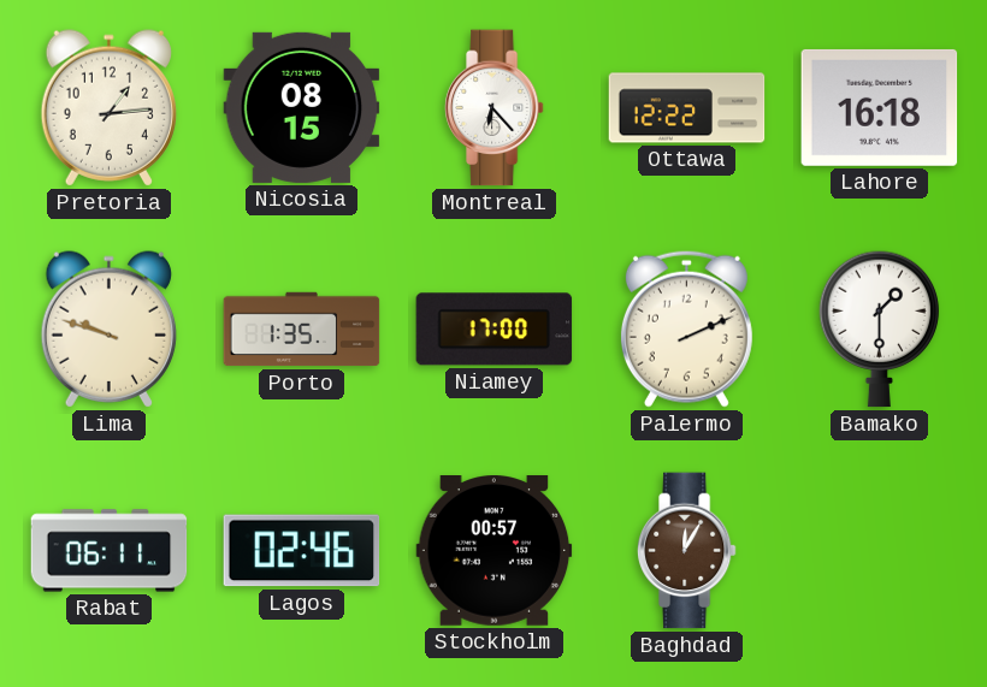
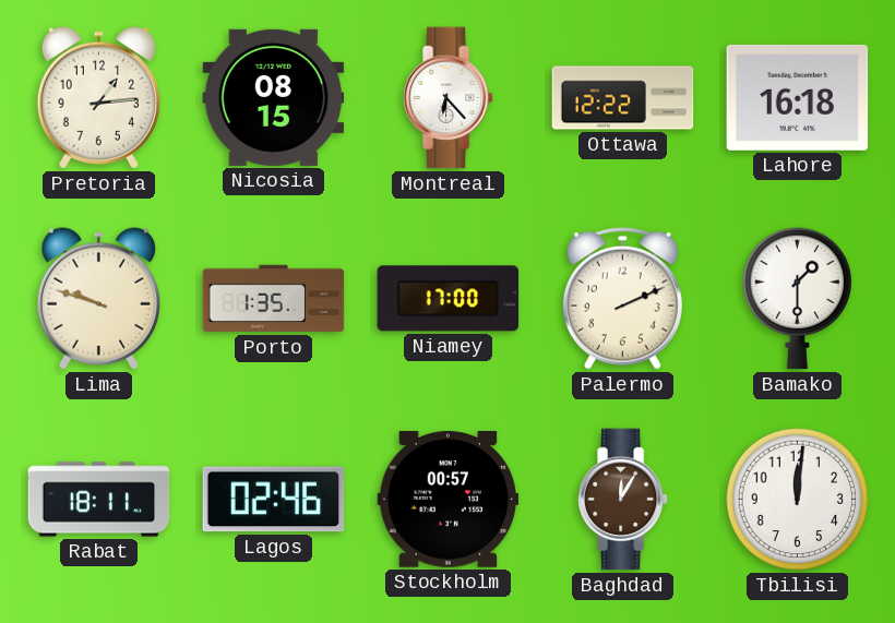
Rabat: 06:11 -> 18:11
Tbilisi: none -> 12:01
